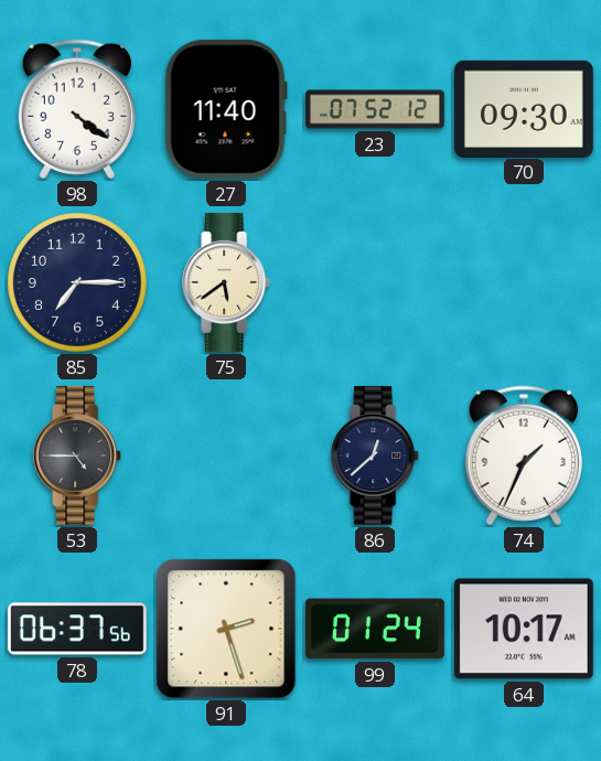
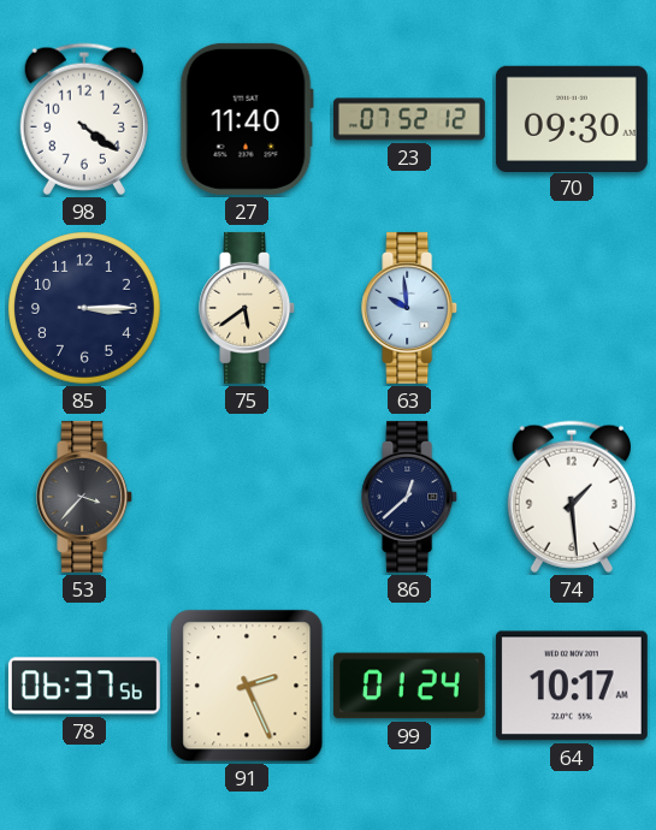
85: 7:15 -> 3:15
63: none -> 9:59
53: 4:45 -> 3:37
74: 1:34 -> 1:29
91: 2:27 -> 2:26
